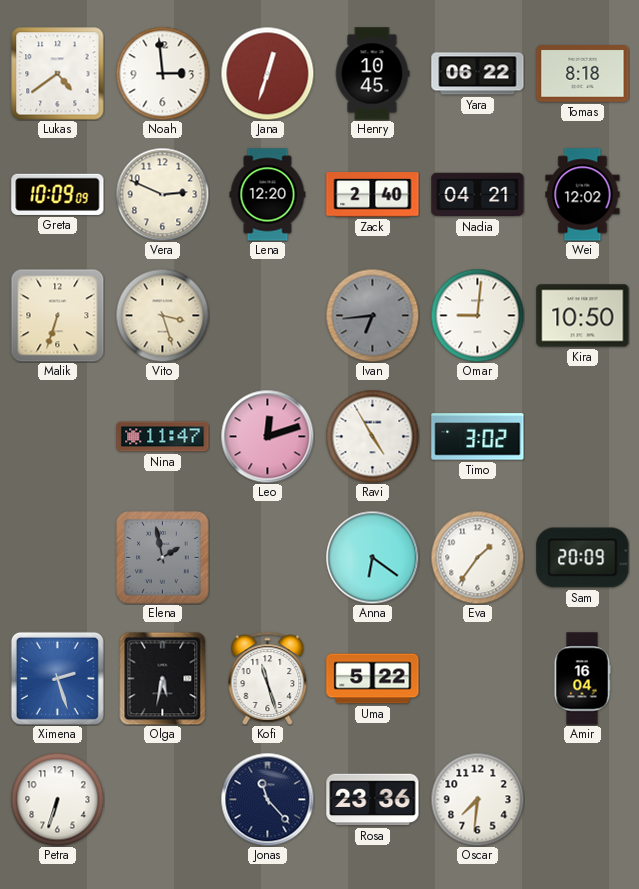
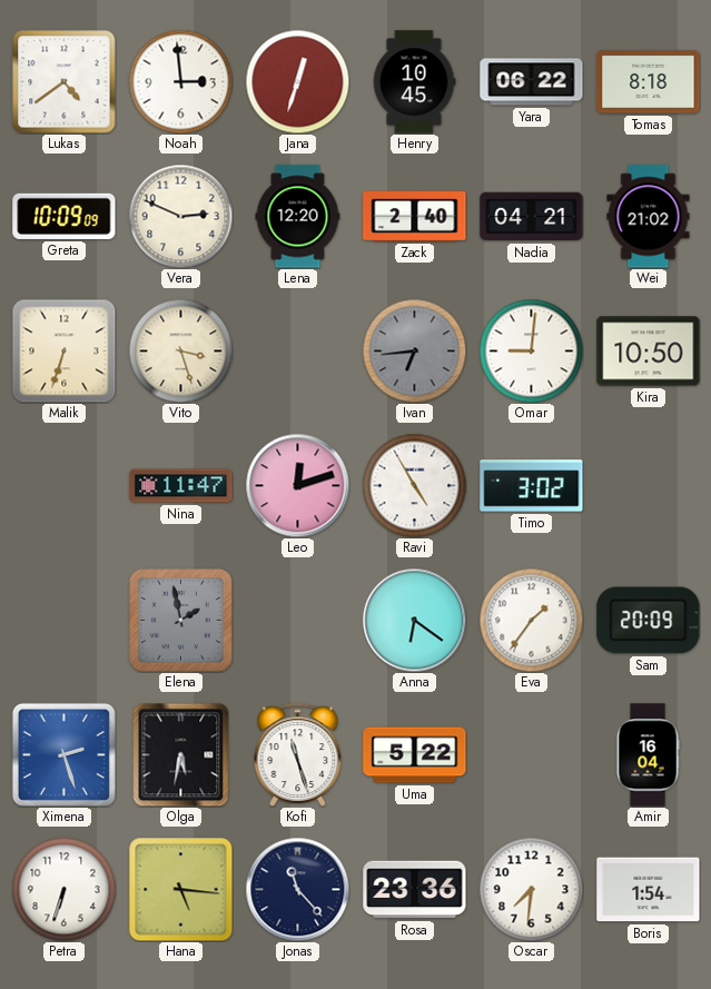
Wei: 12:02 -> 21:02
Hana: none -> 5:16
Boris: none -> 1:54
